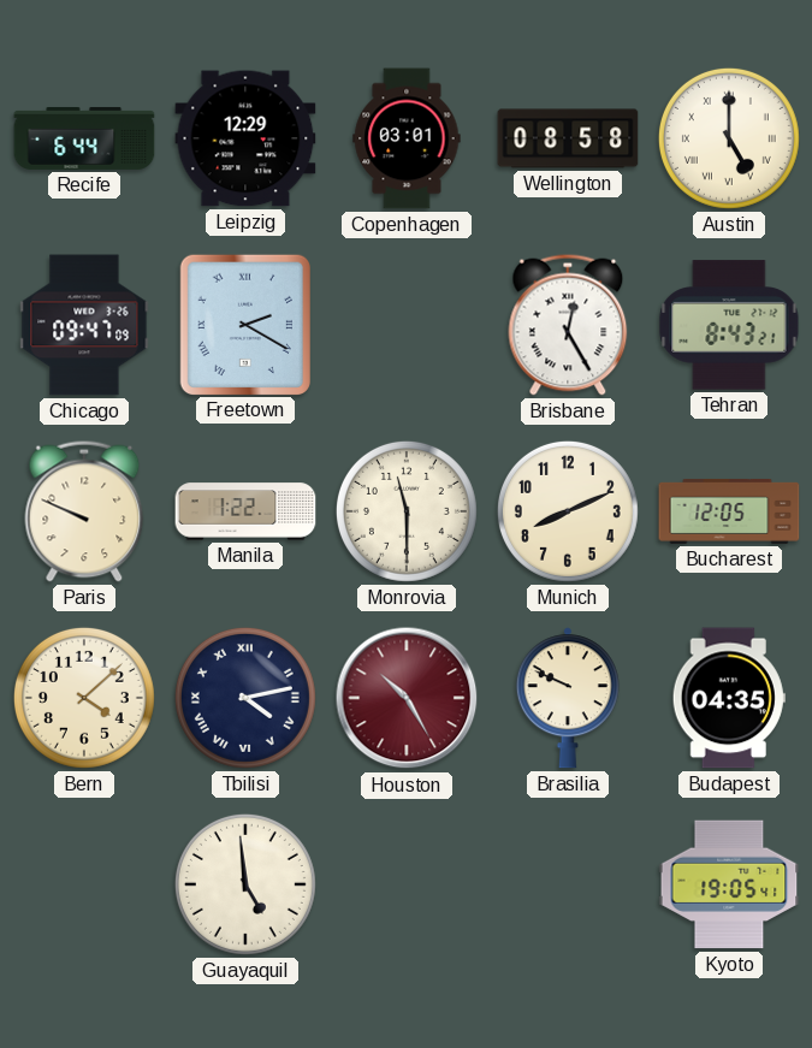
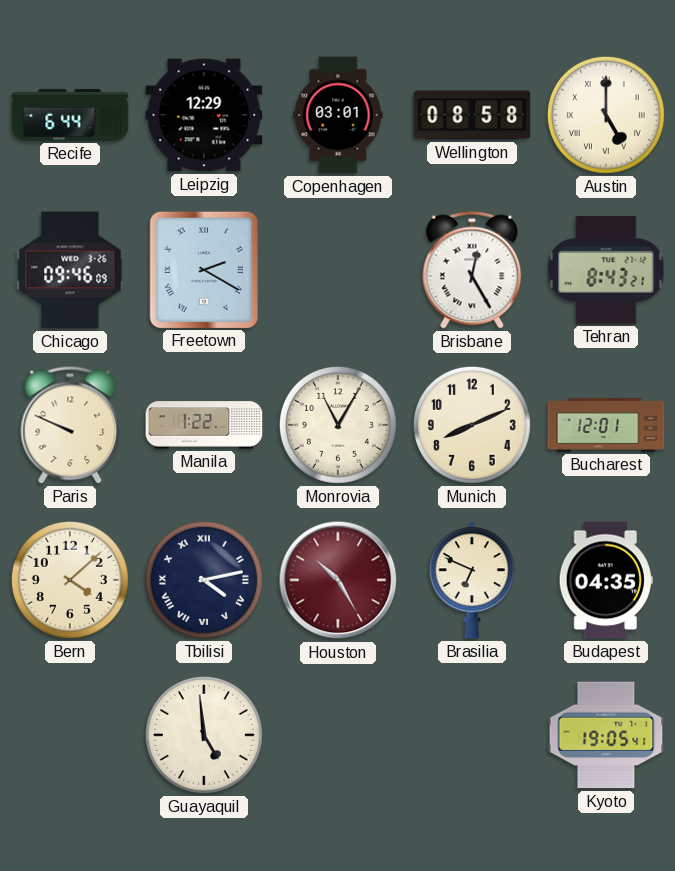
Chicago: 09:47 -> 09:46
Monrovia: 11:30 -> 11:05
Bucharest: 12:05 -> 12:01
Brasilia: 9:49 -> 6:49
